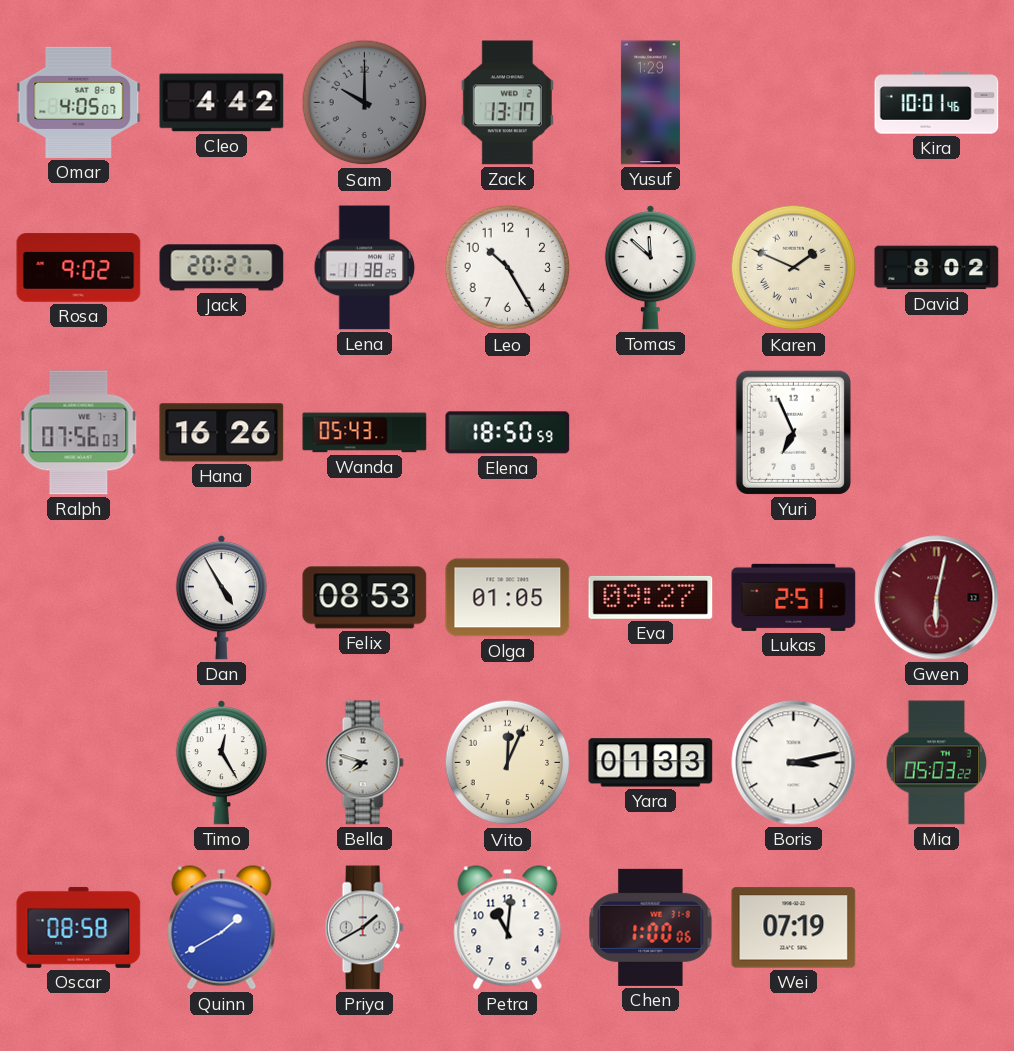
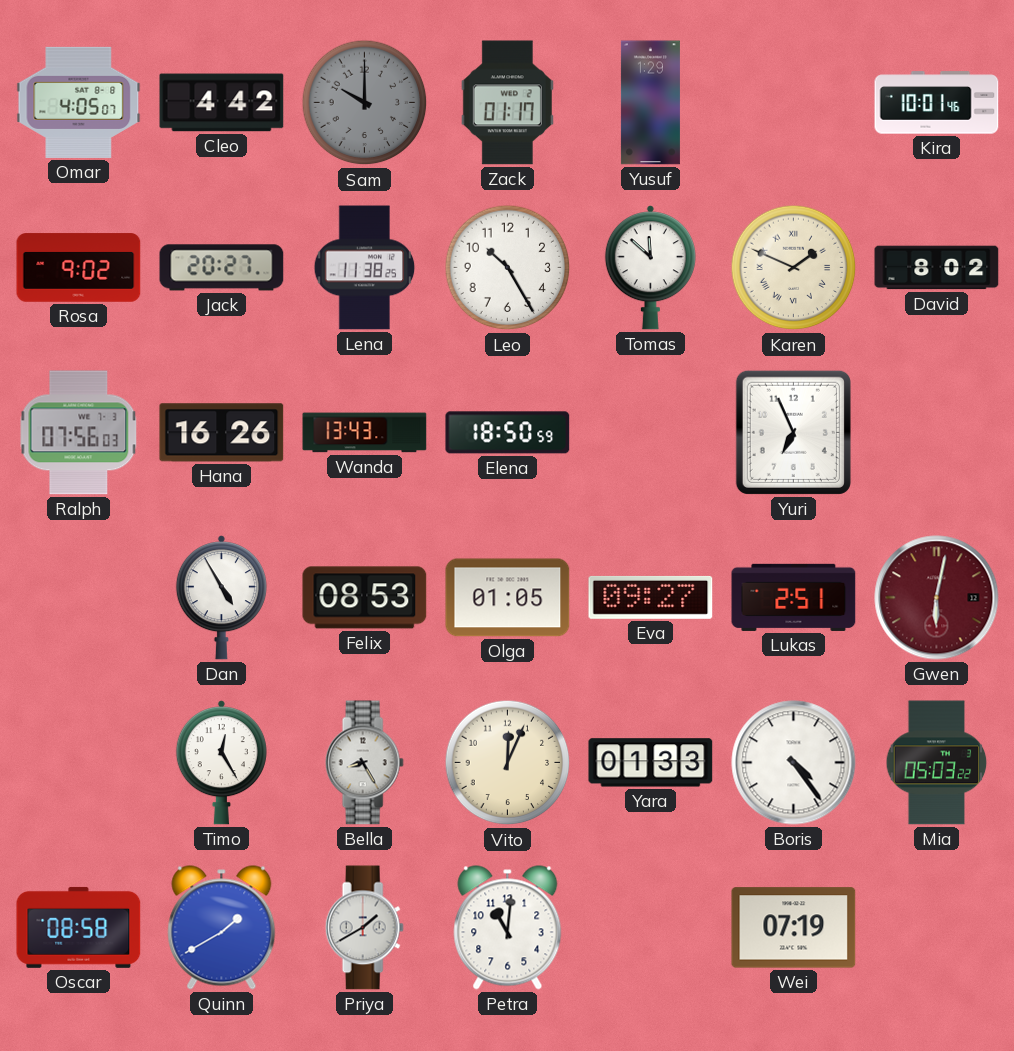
Zack: 13:17 -> 01:17
Wanda: 05:43 -> 13:43
Bella: 7:48 -> 8:25
Boris: 3:13 -> 4:24
Chen: 1:00 -> none
